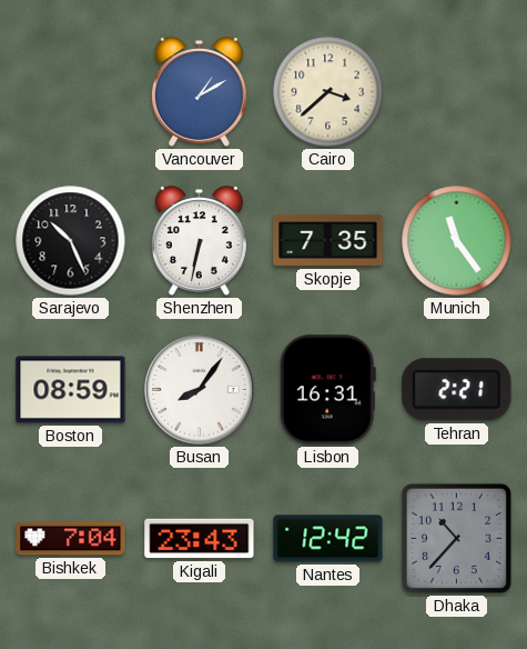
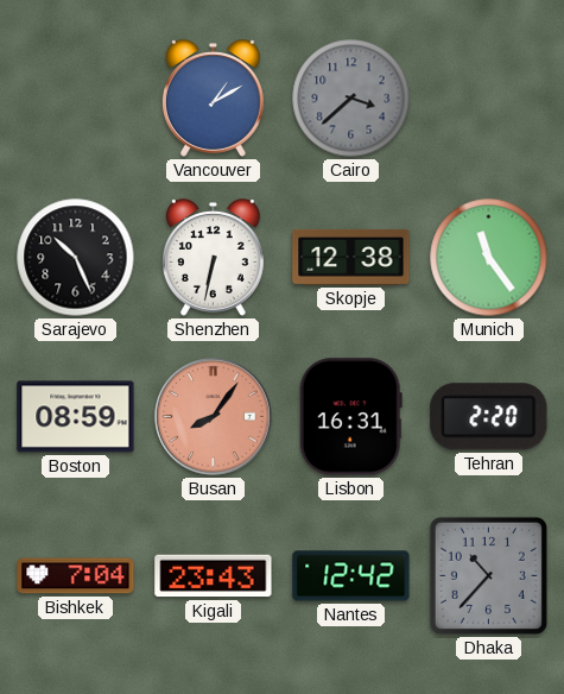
Cairo dial: cream -> grey
Skopje: 7:35 -> 12:38
Busan dial: white -> salmon
Tehran: 2:21 -> 2:20
